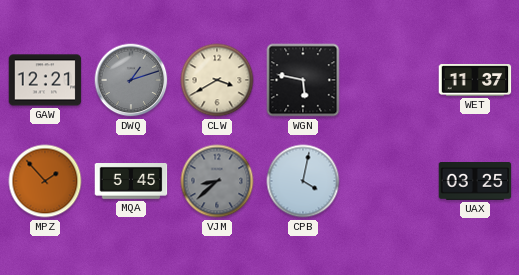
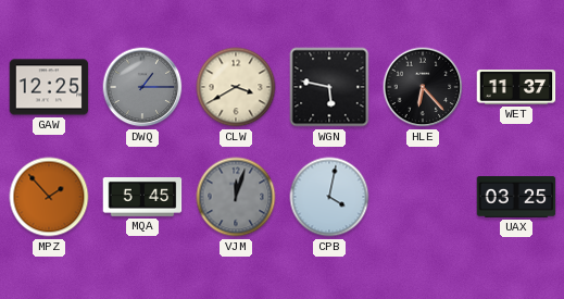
GAW: 12:21 -> 12:25
DWQ: 1:12 -> 1:15
HLE: none -> 6:23
VJM: 8:38 -> 12:03
